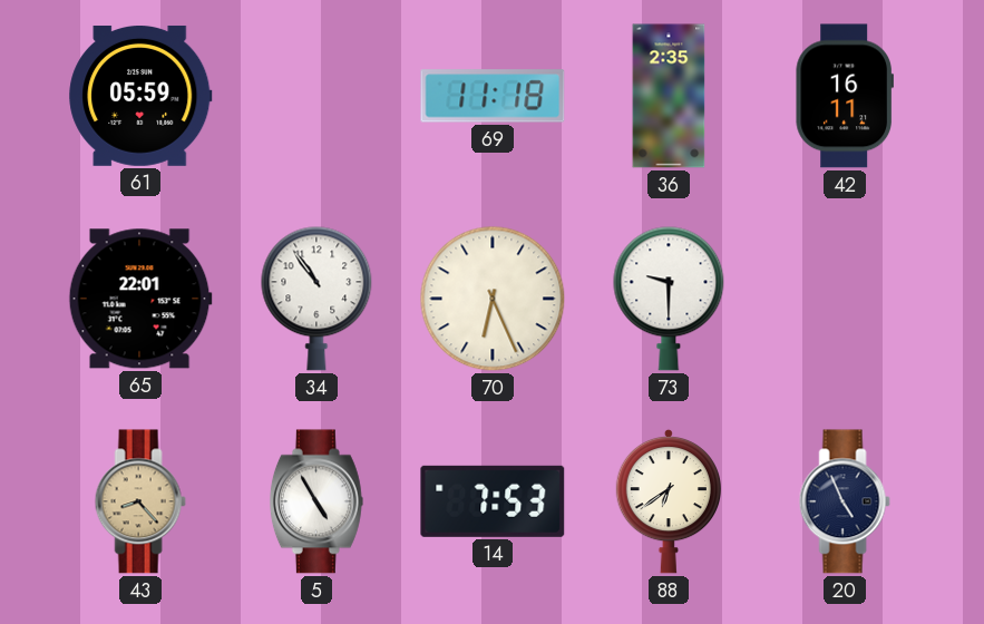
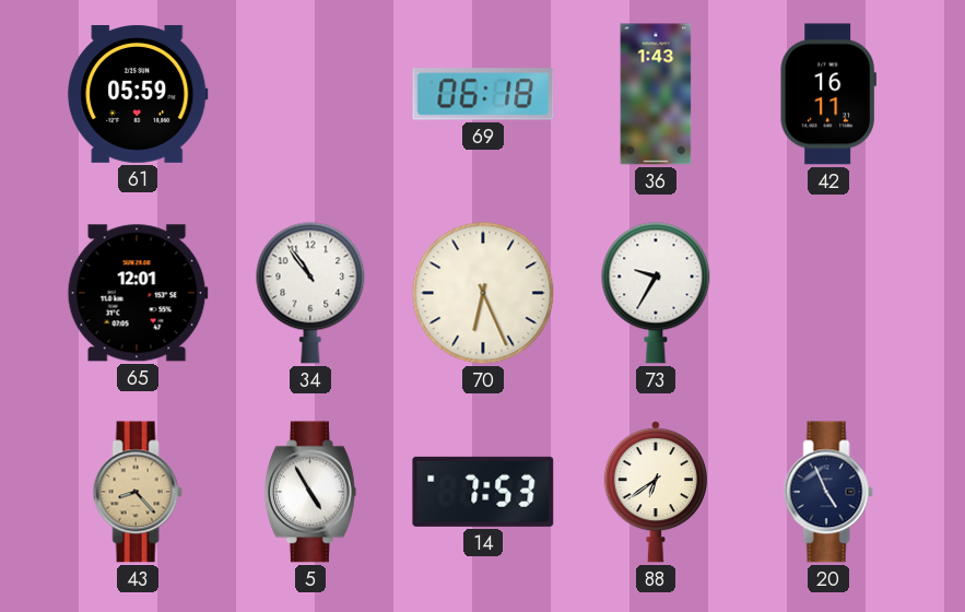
69: 11:18 -> 06:18
36: 2:35 -> 1:43
65: 22:01 -> 12:01
73: 9:30 -> 9:35
